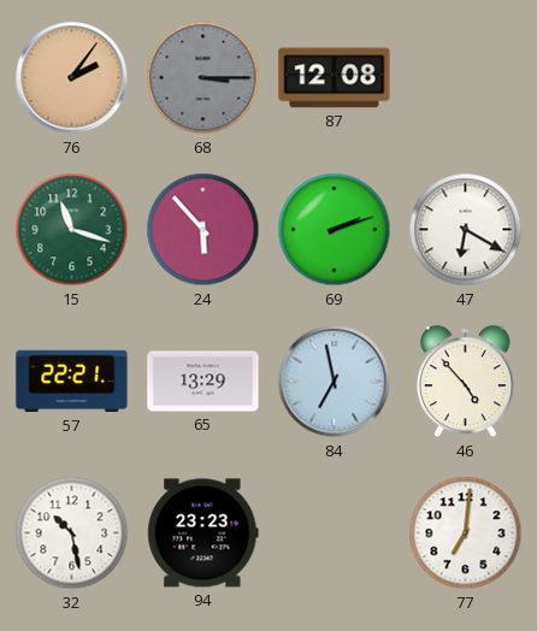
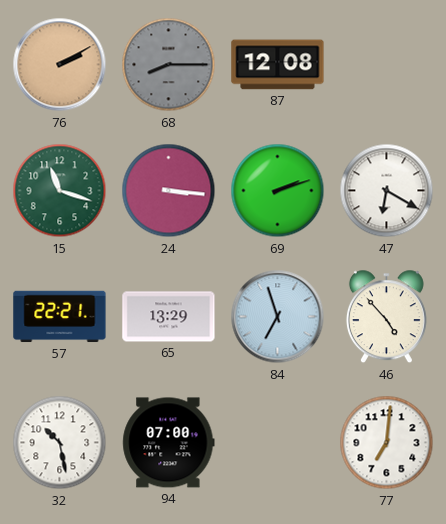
76: 2:06 -> 2:10
68: 3:15 -> 8:15
24: 5:53 -> 3:16
84: 6:58 -> 6:57
94: 23:23 -> 07:00
